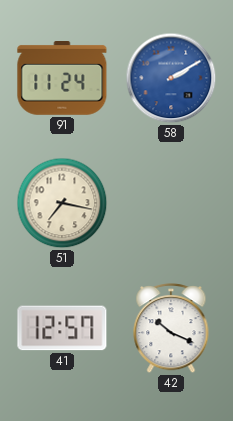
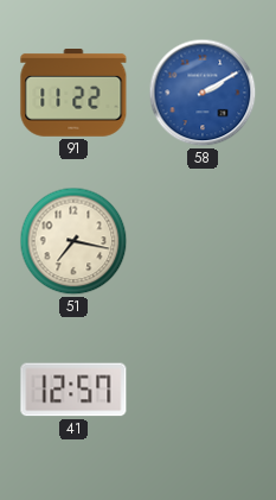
91: 11:24 -> 11:22
42: 10:19 -> none
